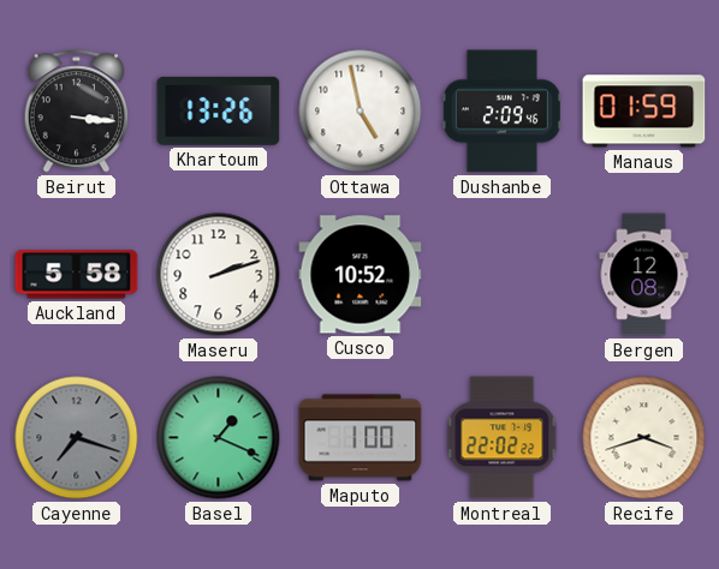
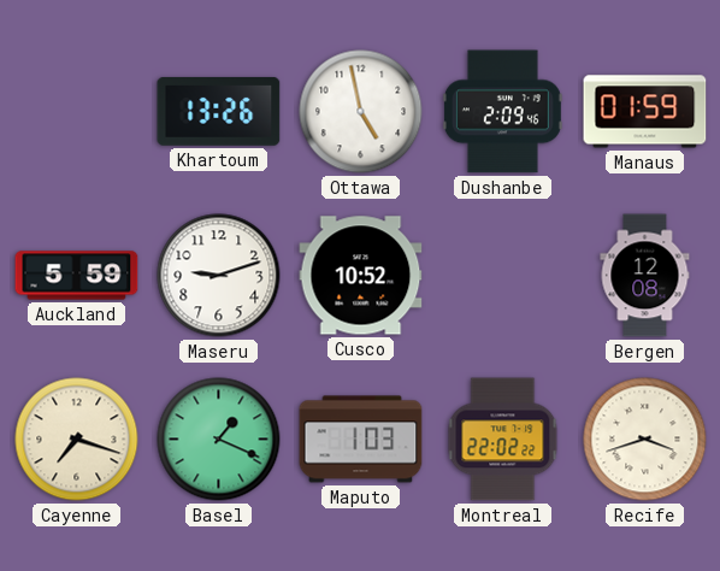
Beirut: 3:16 -> none
Auckland: 5:58 -> 5:59
Maseru: 2:12 -> 9:12
Cayenne dial: grey -> cream
Maputo: 1:00 -> 1:03
